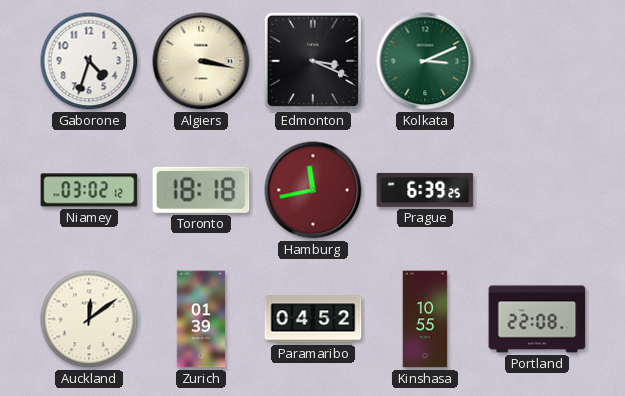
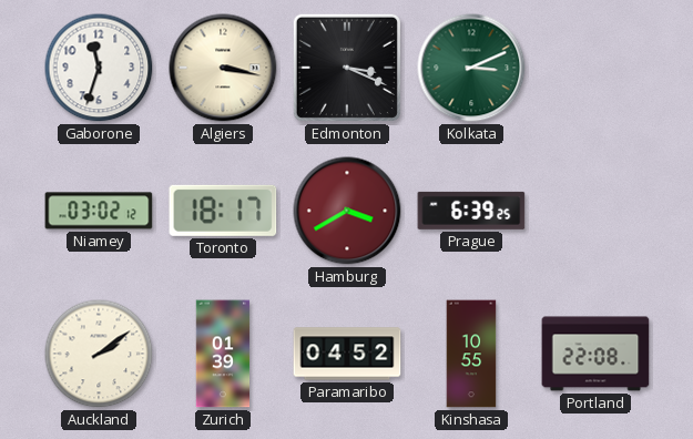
Gaborone: 4:33 -> 11:33
Toronto: 18:18 -> 18:17
Hamburg: 11:43 -> 3:40
Auckland: 12:09 -> 2:09
